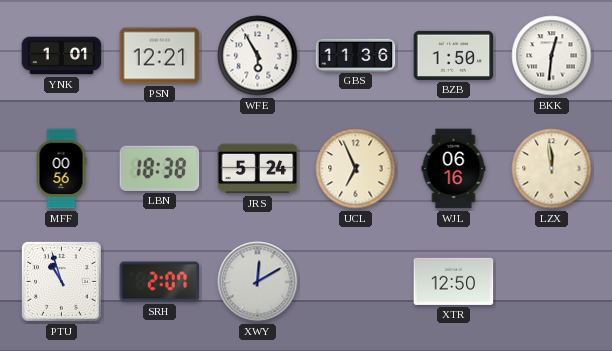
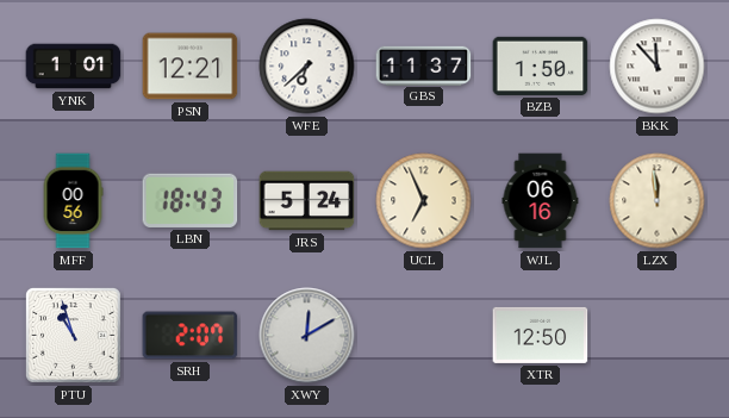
WFE: 5:55 -> 6:38
GBS: 11:36 -> 11:37
BKK: 12:31 -> 11:53
LBN: 18:38 -> 18:43
